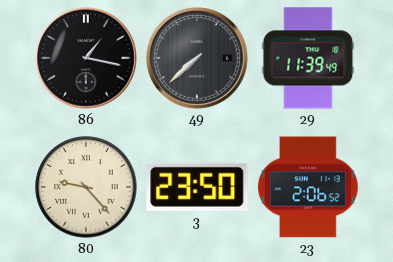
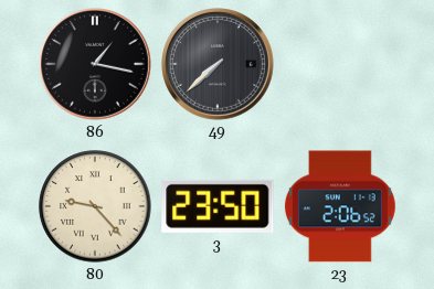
29: 11:39 -> none
